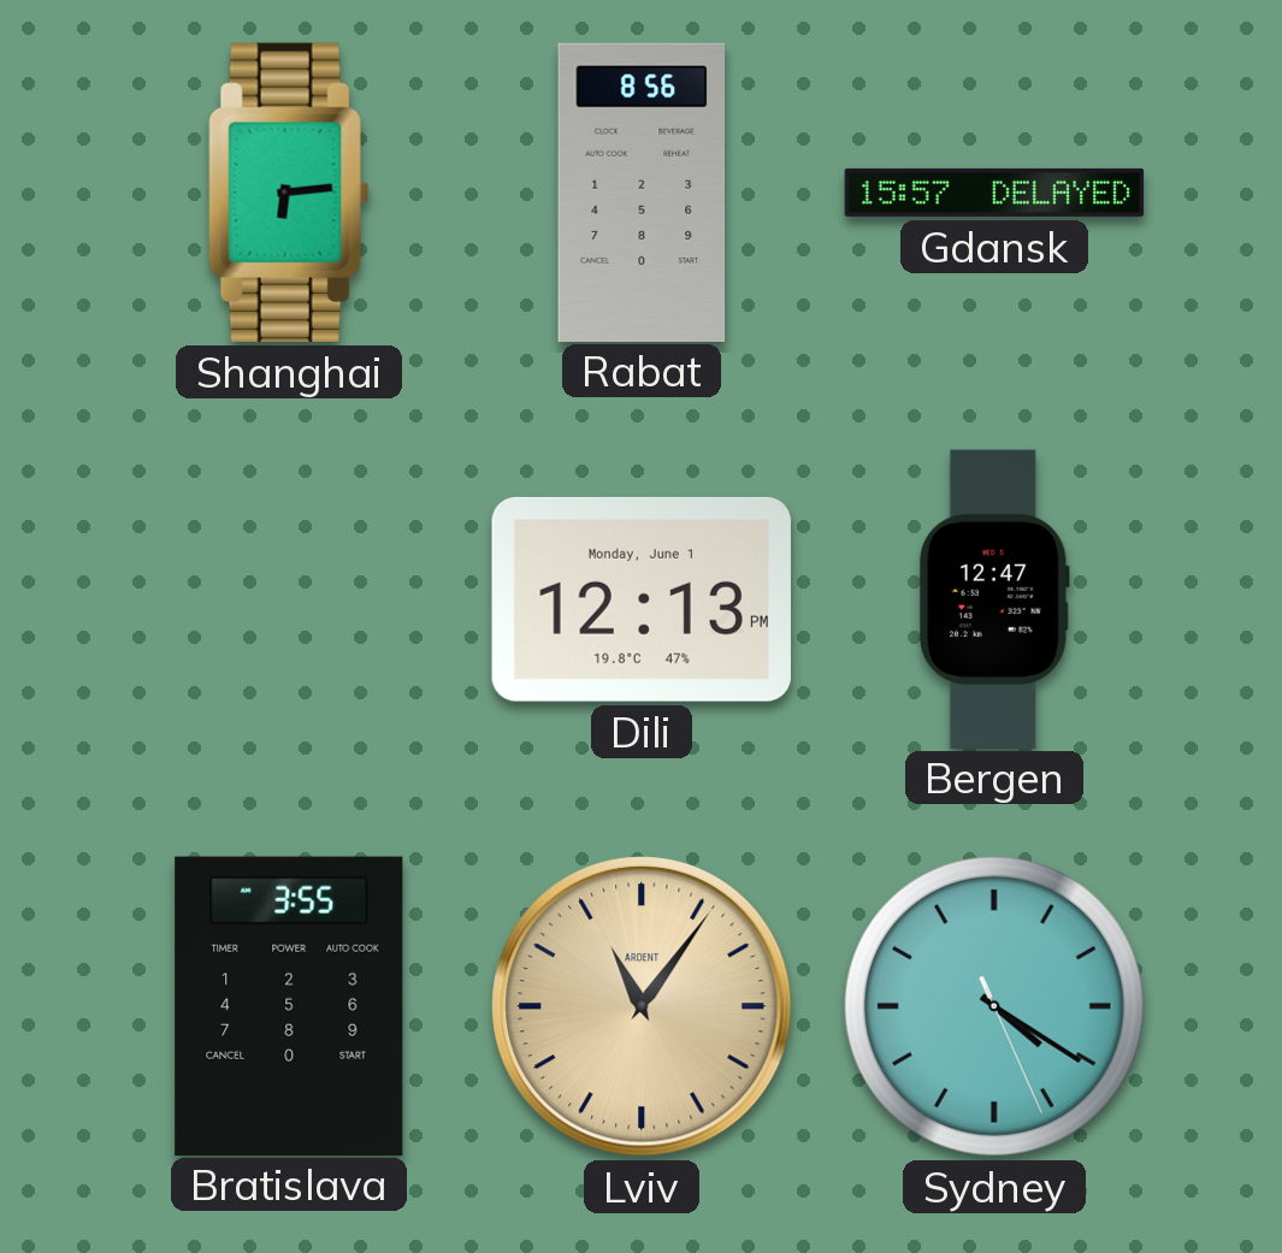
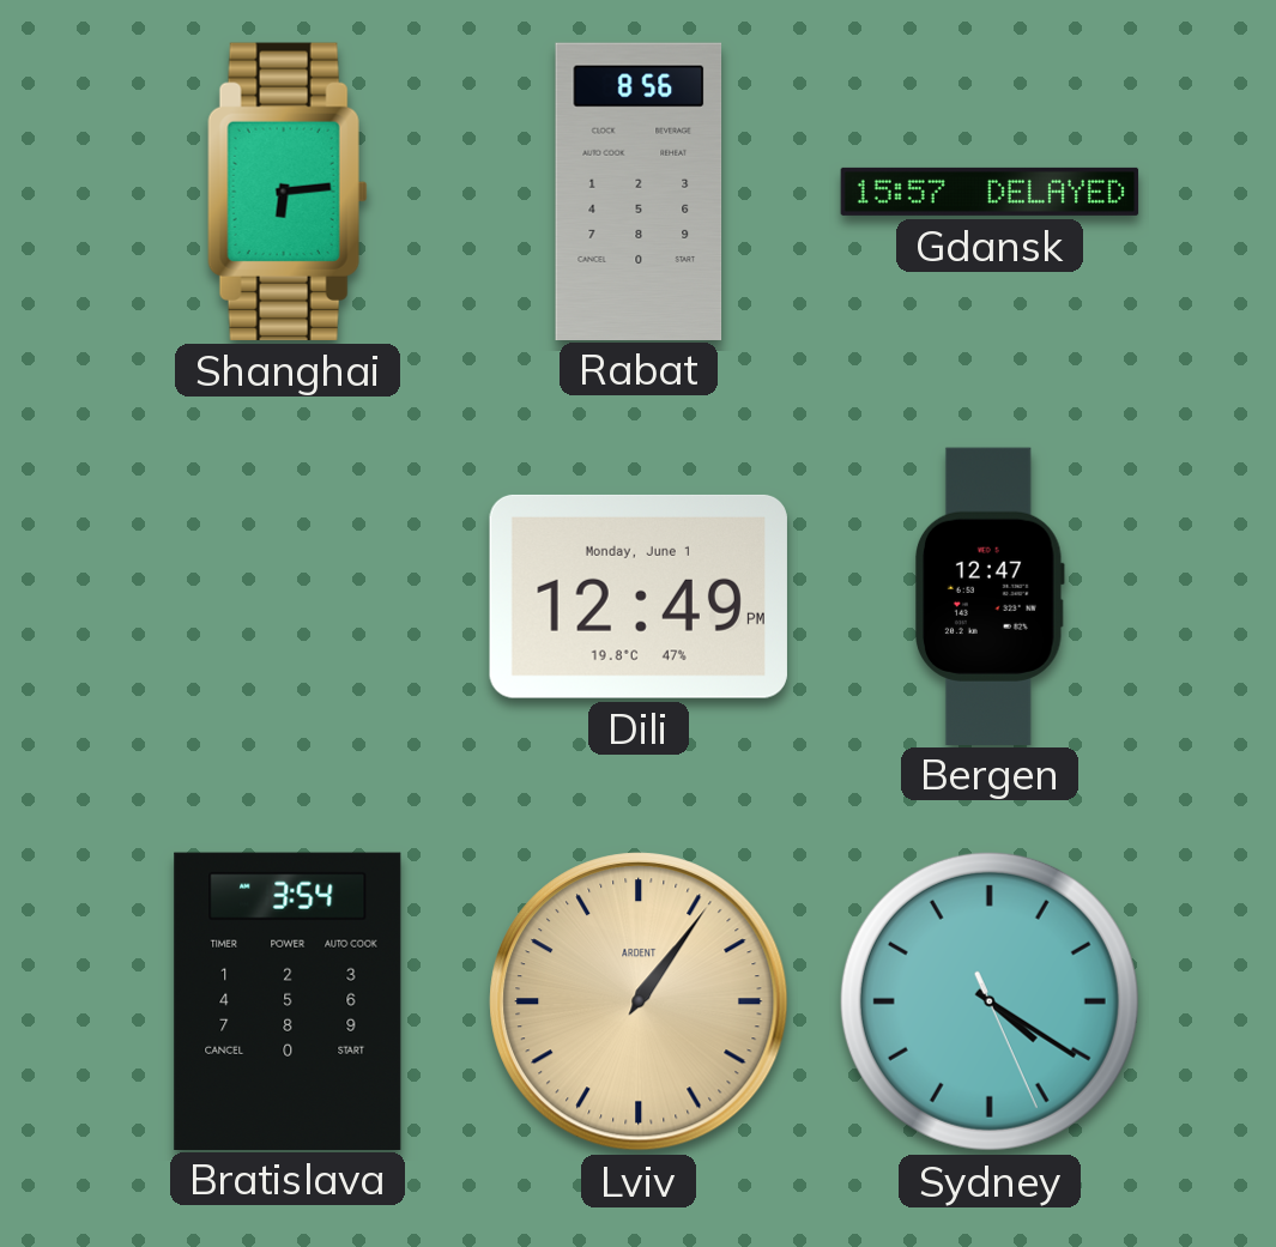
Dili: 12:13 -> 12:49
Bratislava: 3:55 -> 3:54
Lviv: 11:06 -> 1:06
